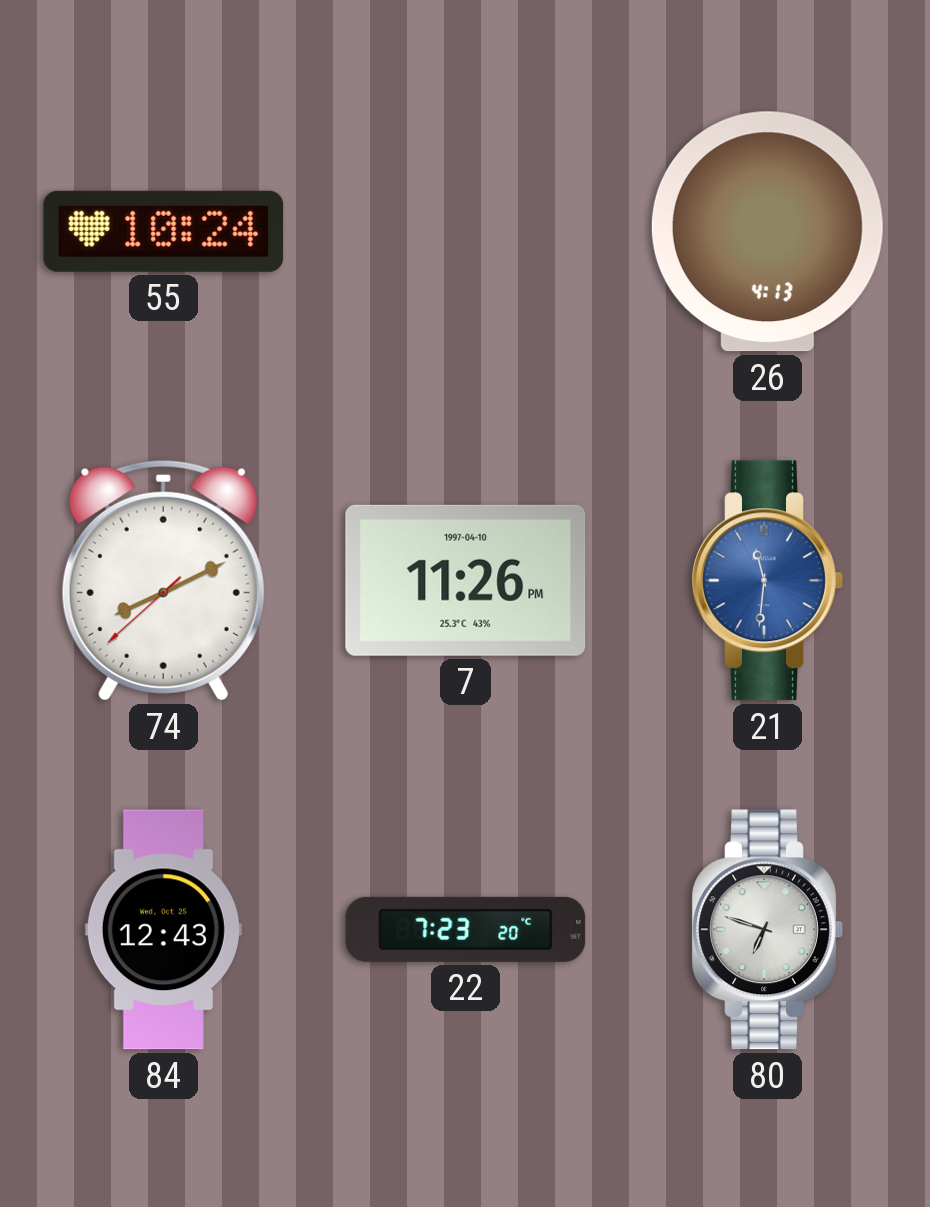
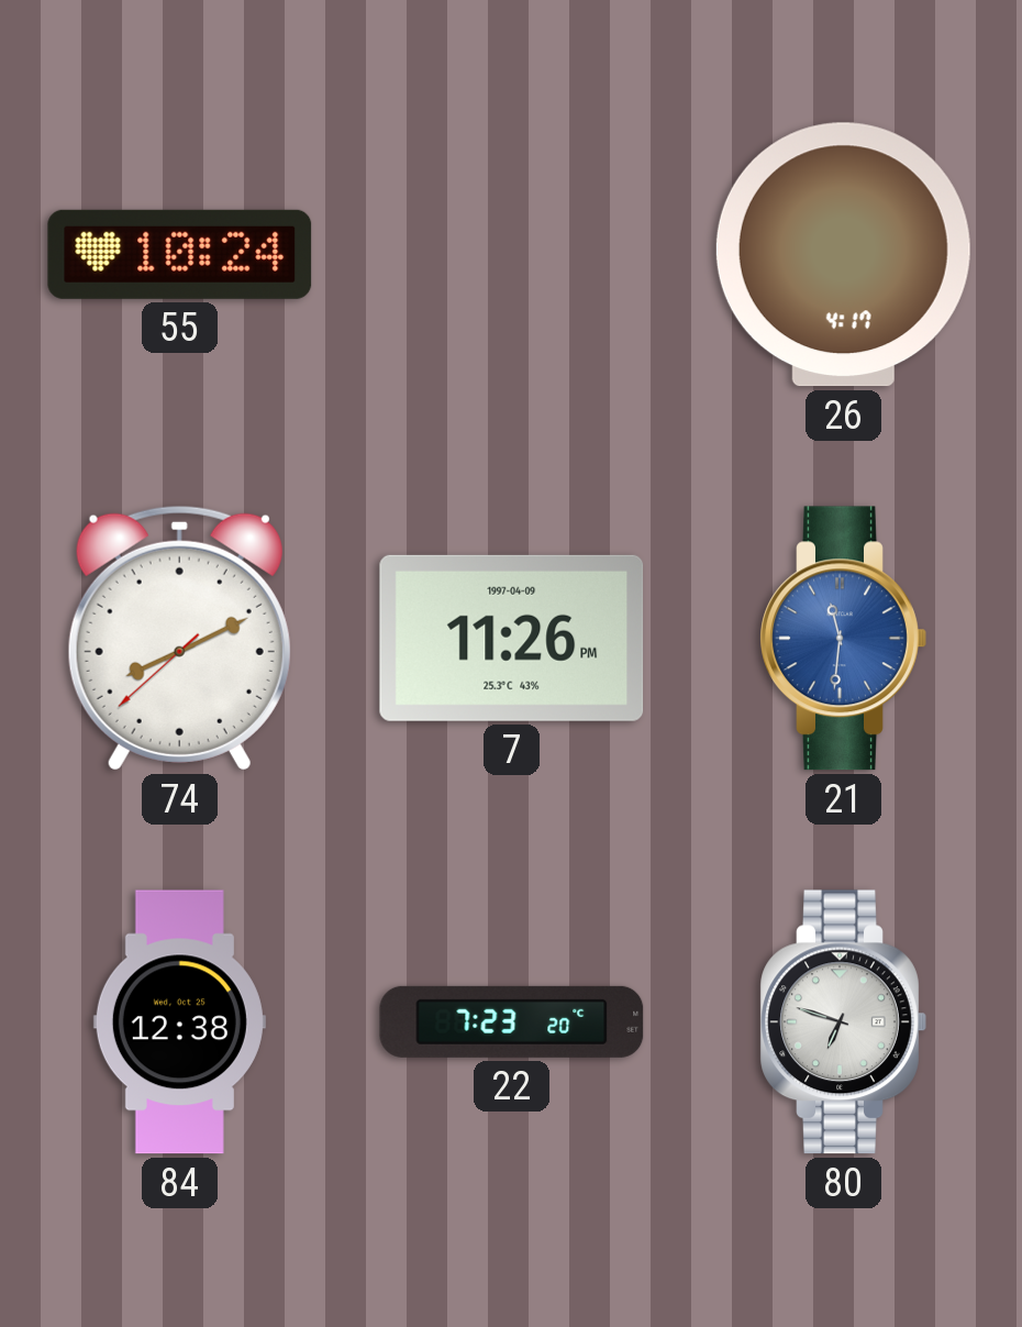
26: 4:13 -> 4:17
7 date: 1997-04-10 -> 1997-04-09
84: 12:43 -> 12:38
